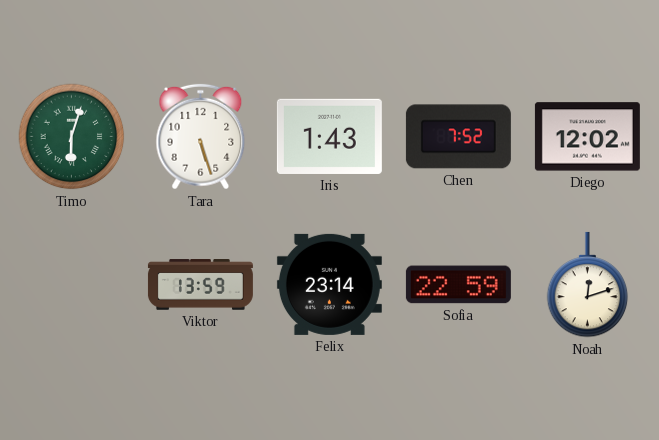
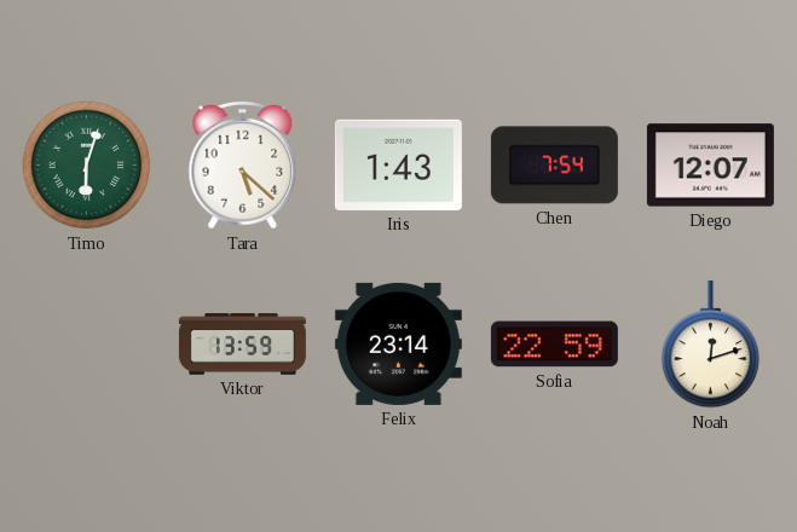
Tara: 5:27 -> 5:22
Chen: 7:52 -> 7:54
Diego: 12:02 -> 12:07
